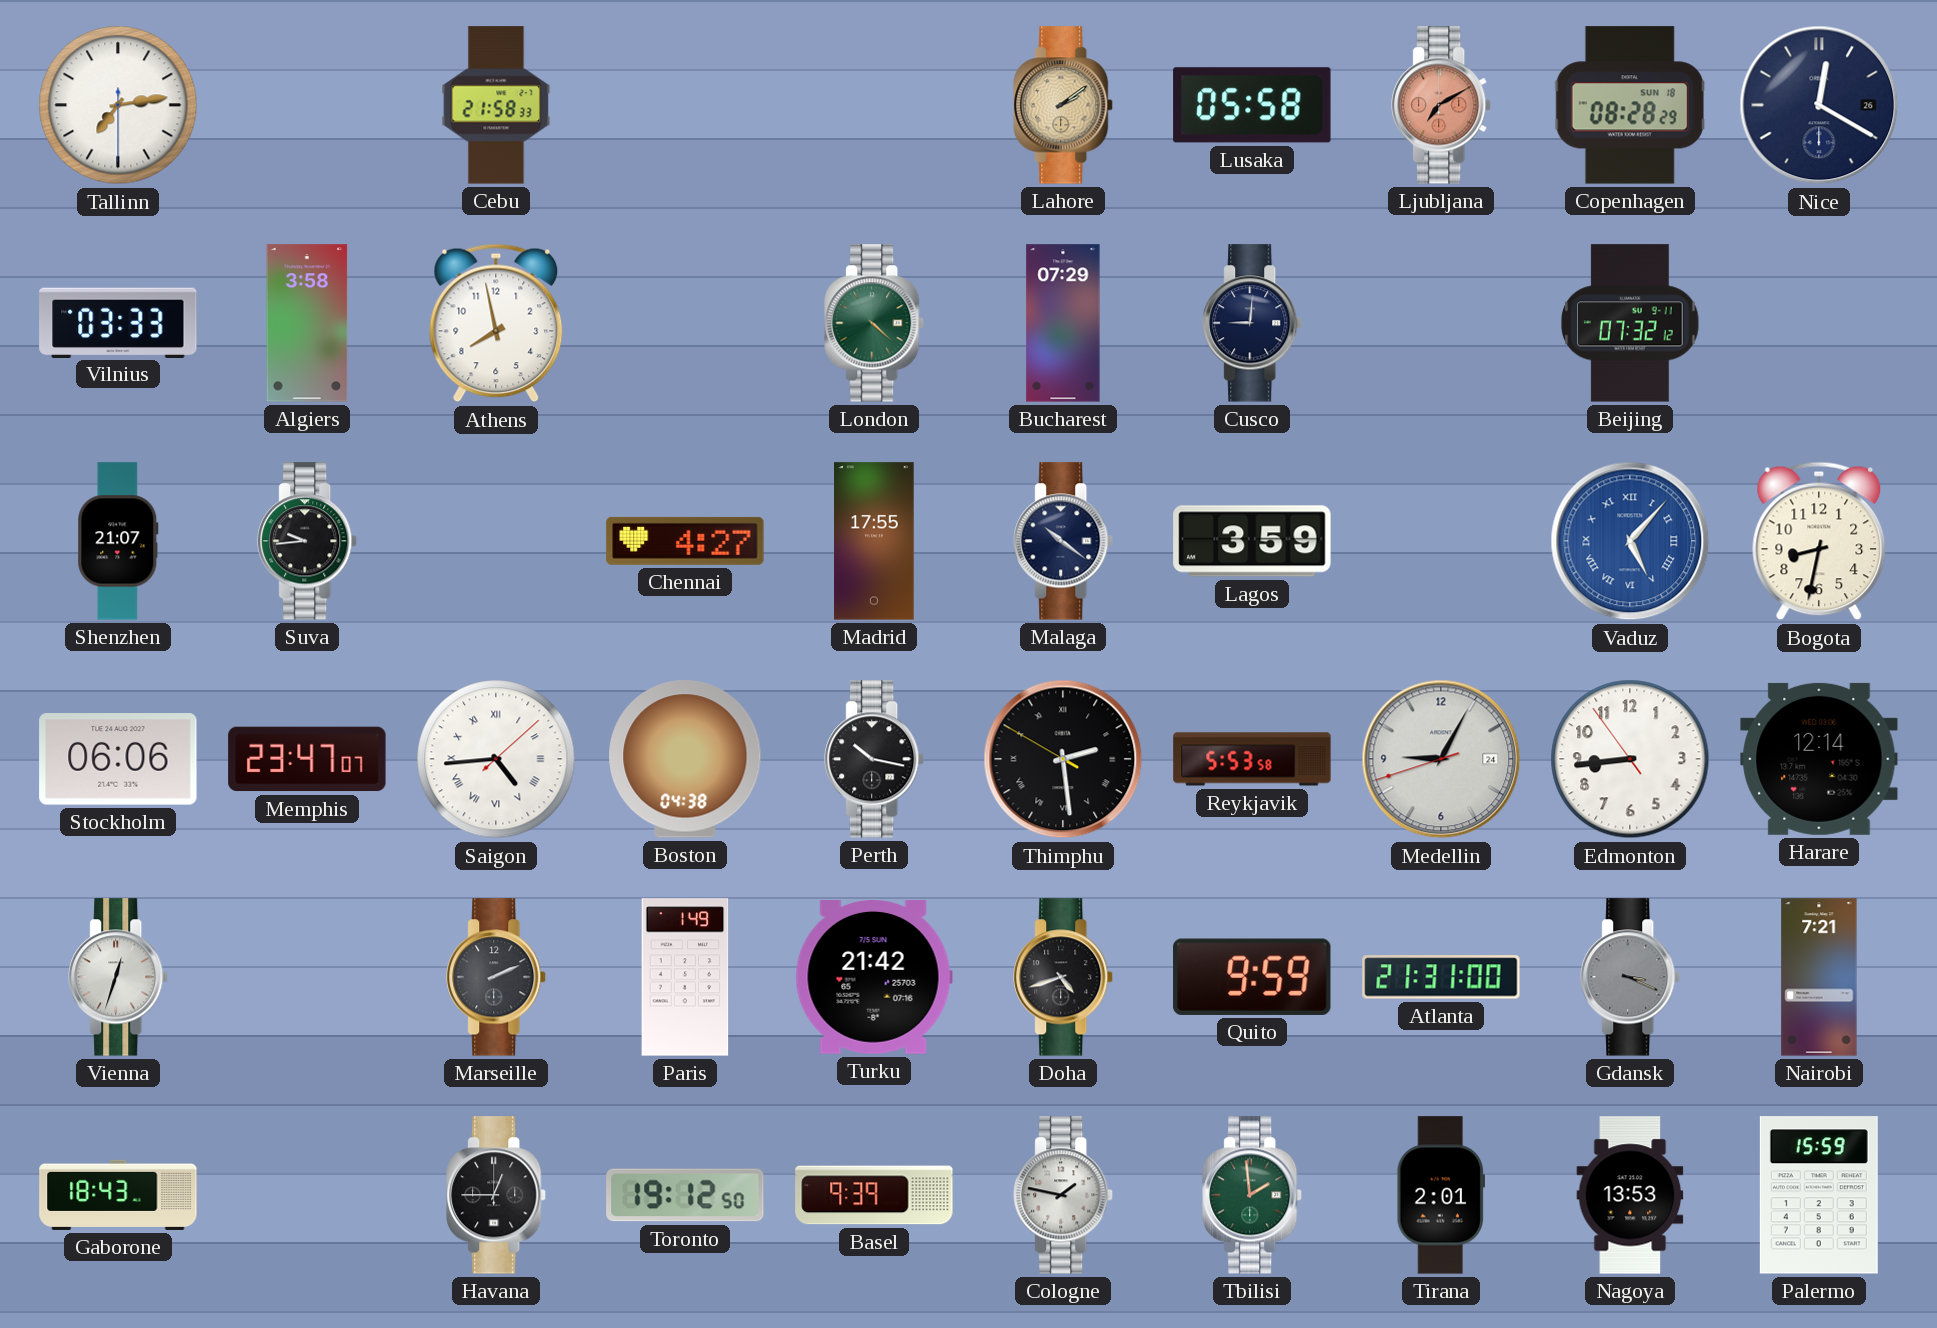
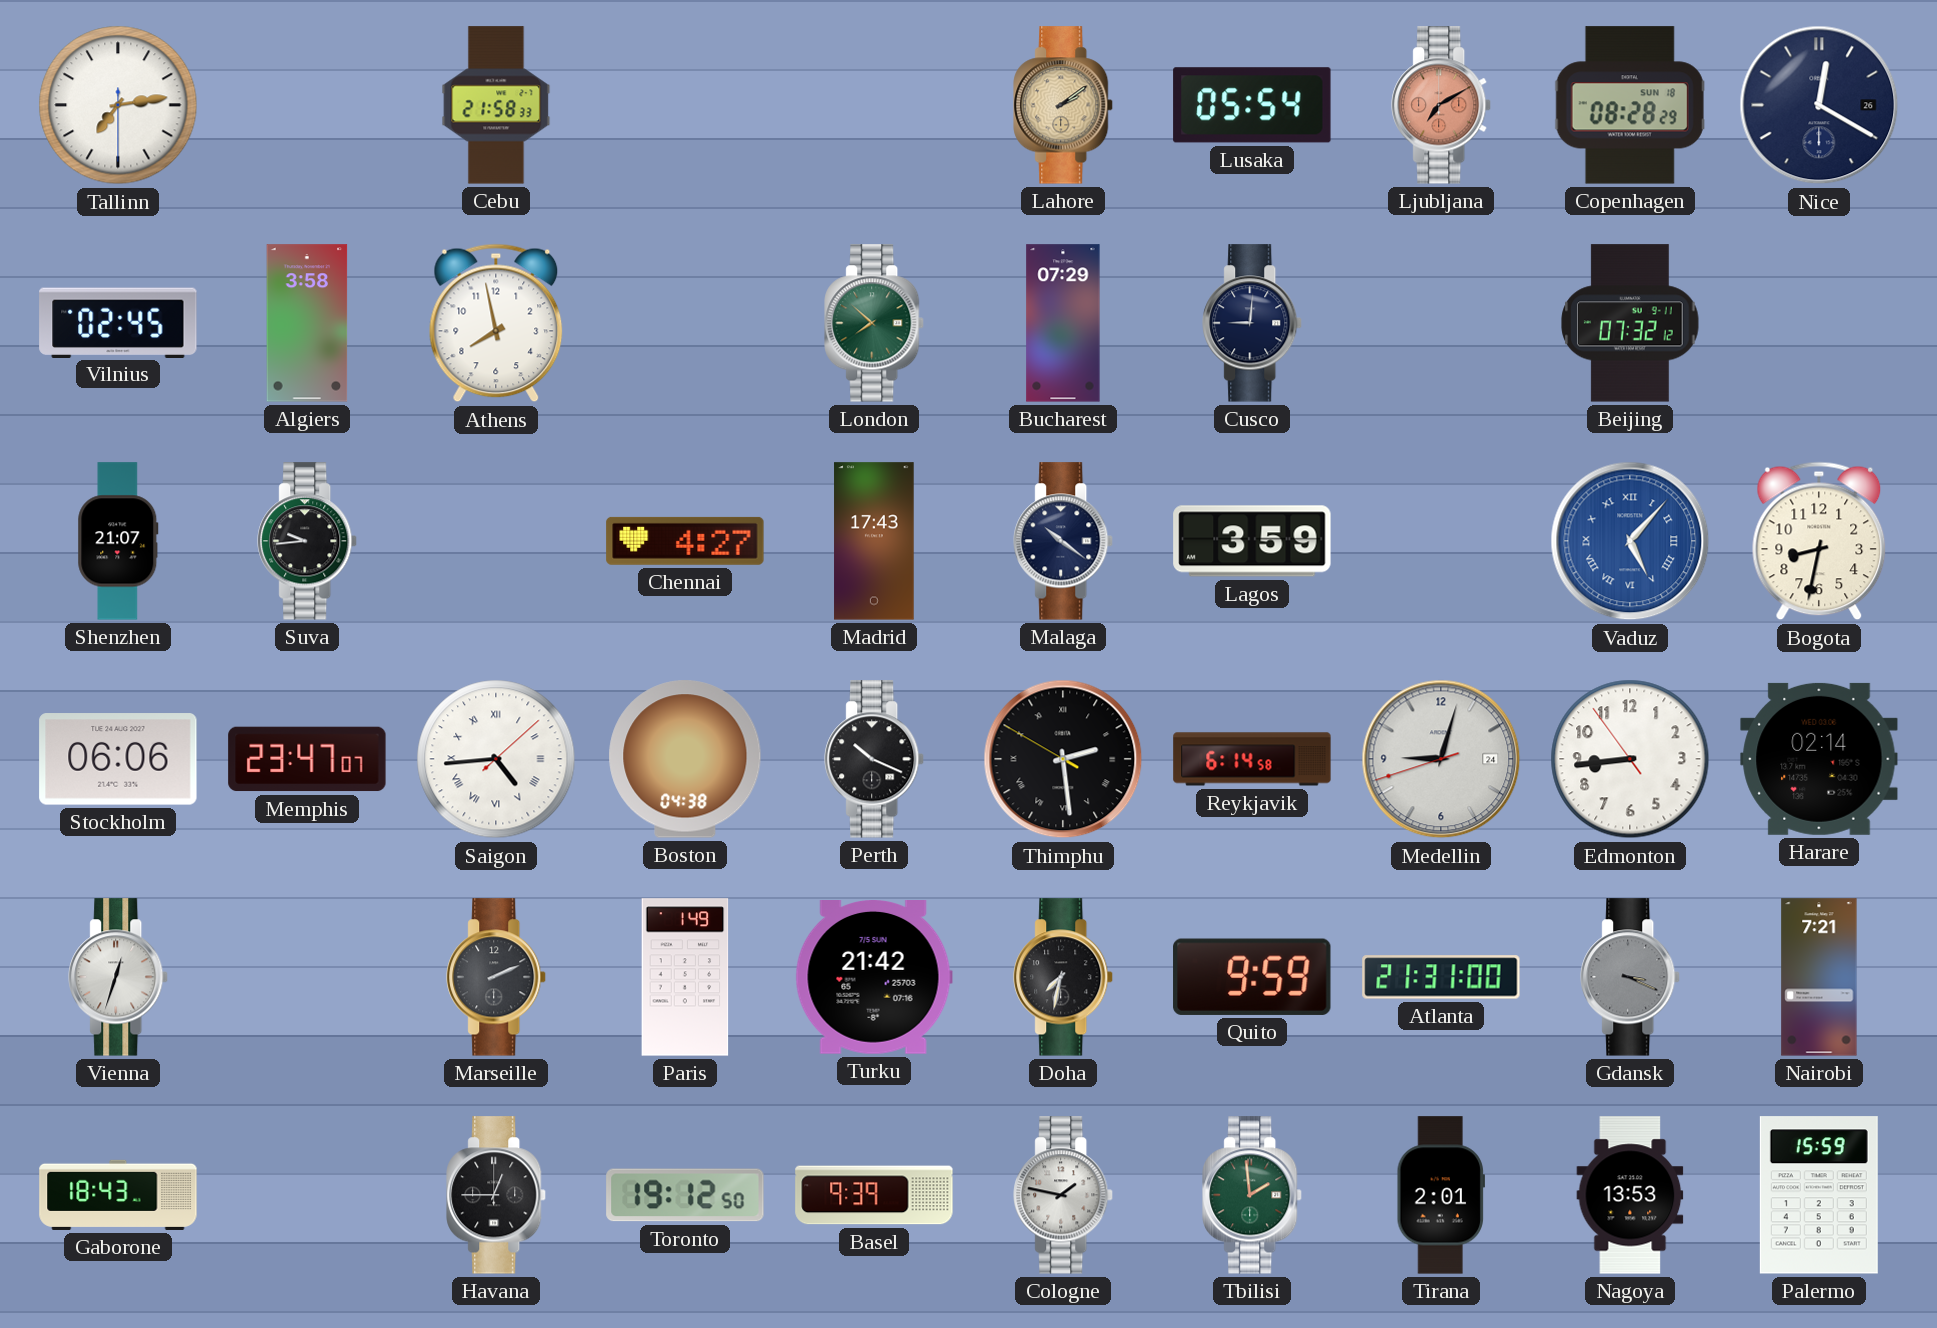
Lusaka: 05:58 -> 05:54
Vilnius: 03:33 -> 02:45
London: 4:22 -> 7:52
Madrid: 17:55 -> 17:43
Perth: 10:17 -> 10:19
Reykjavik: 5:53 -> 6:14
Medellin: 9:04 -> 9:02
Harare: 12:14 -> 02:14
Doha: 4:42 -> 7:32
